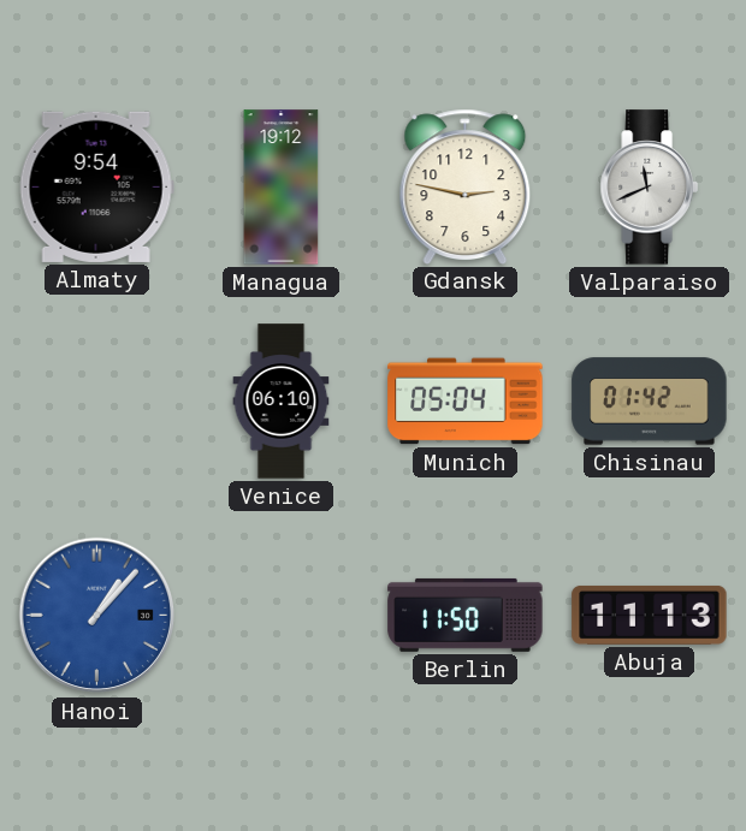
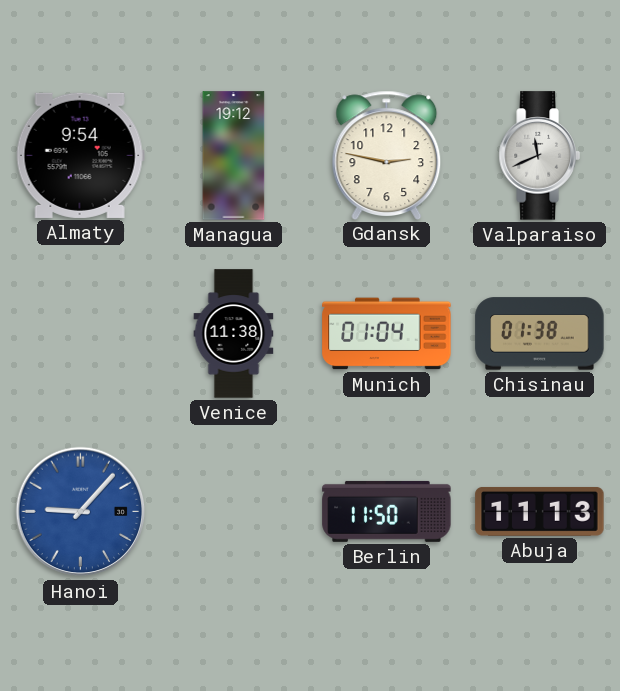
Venice: 06:10 -> 11:38
Munich: 05:04 -> 01:04
Chisinau: 01:42 -> 01:38
Hanoi: 1:07 -> 9:07
